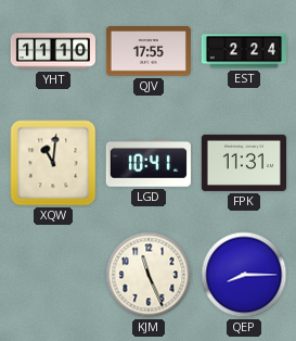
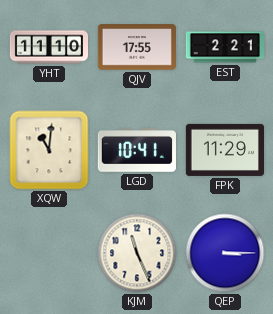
EST: 2:24 -> 2:21
FPK: 11:31 -> 11:29
QEP: 8:15 -> 3:15
